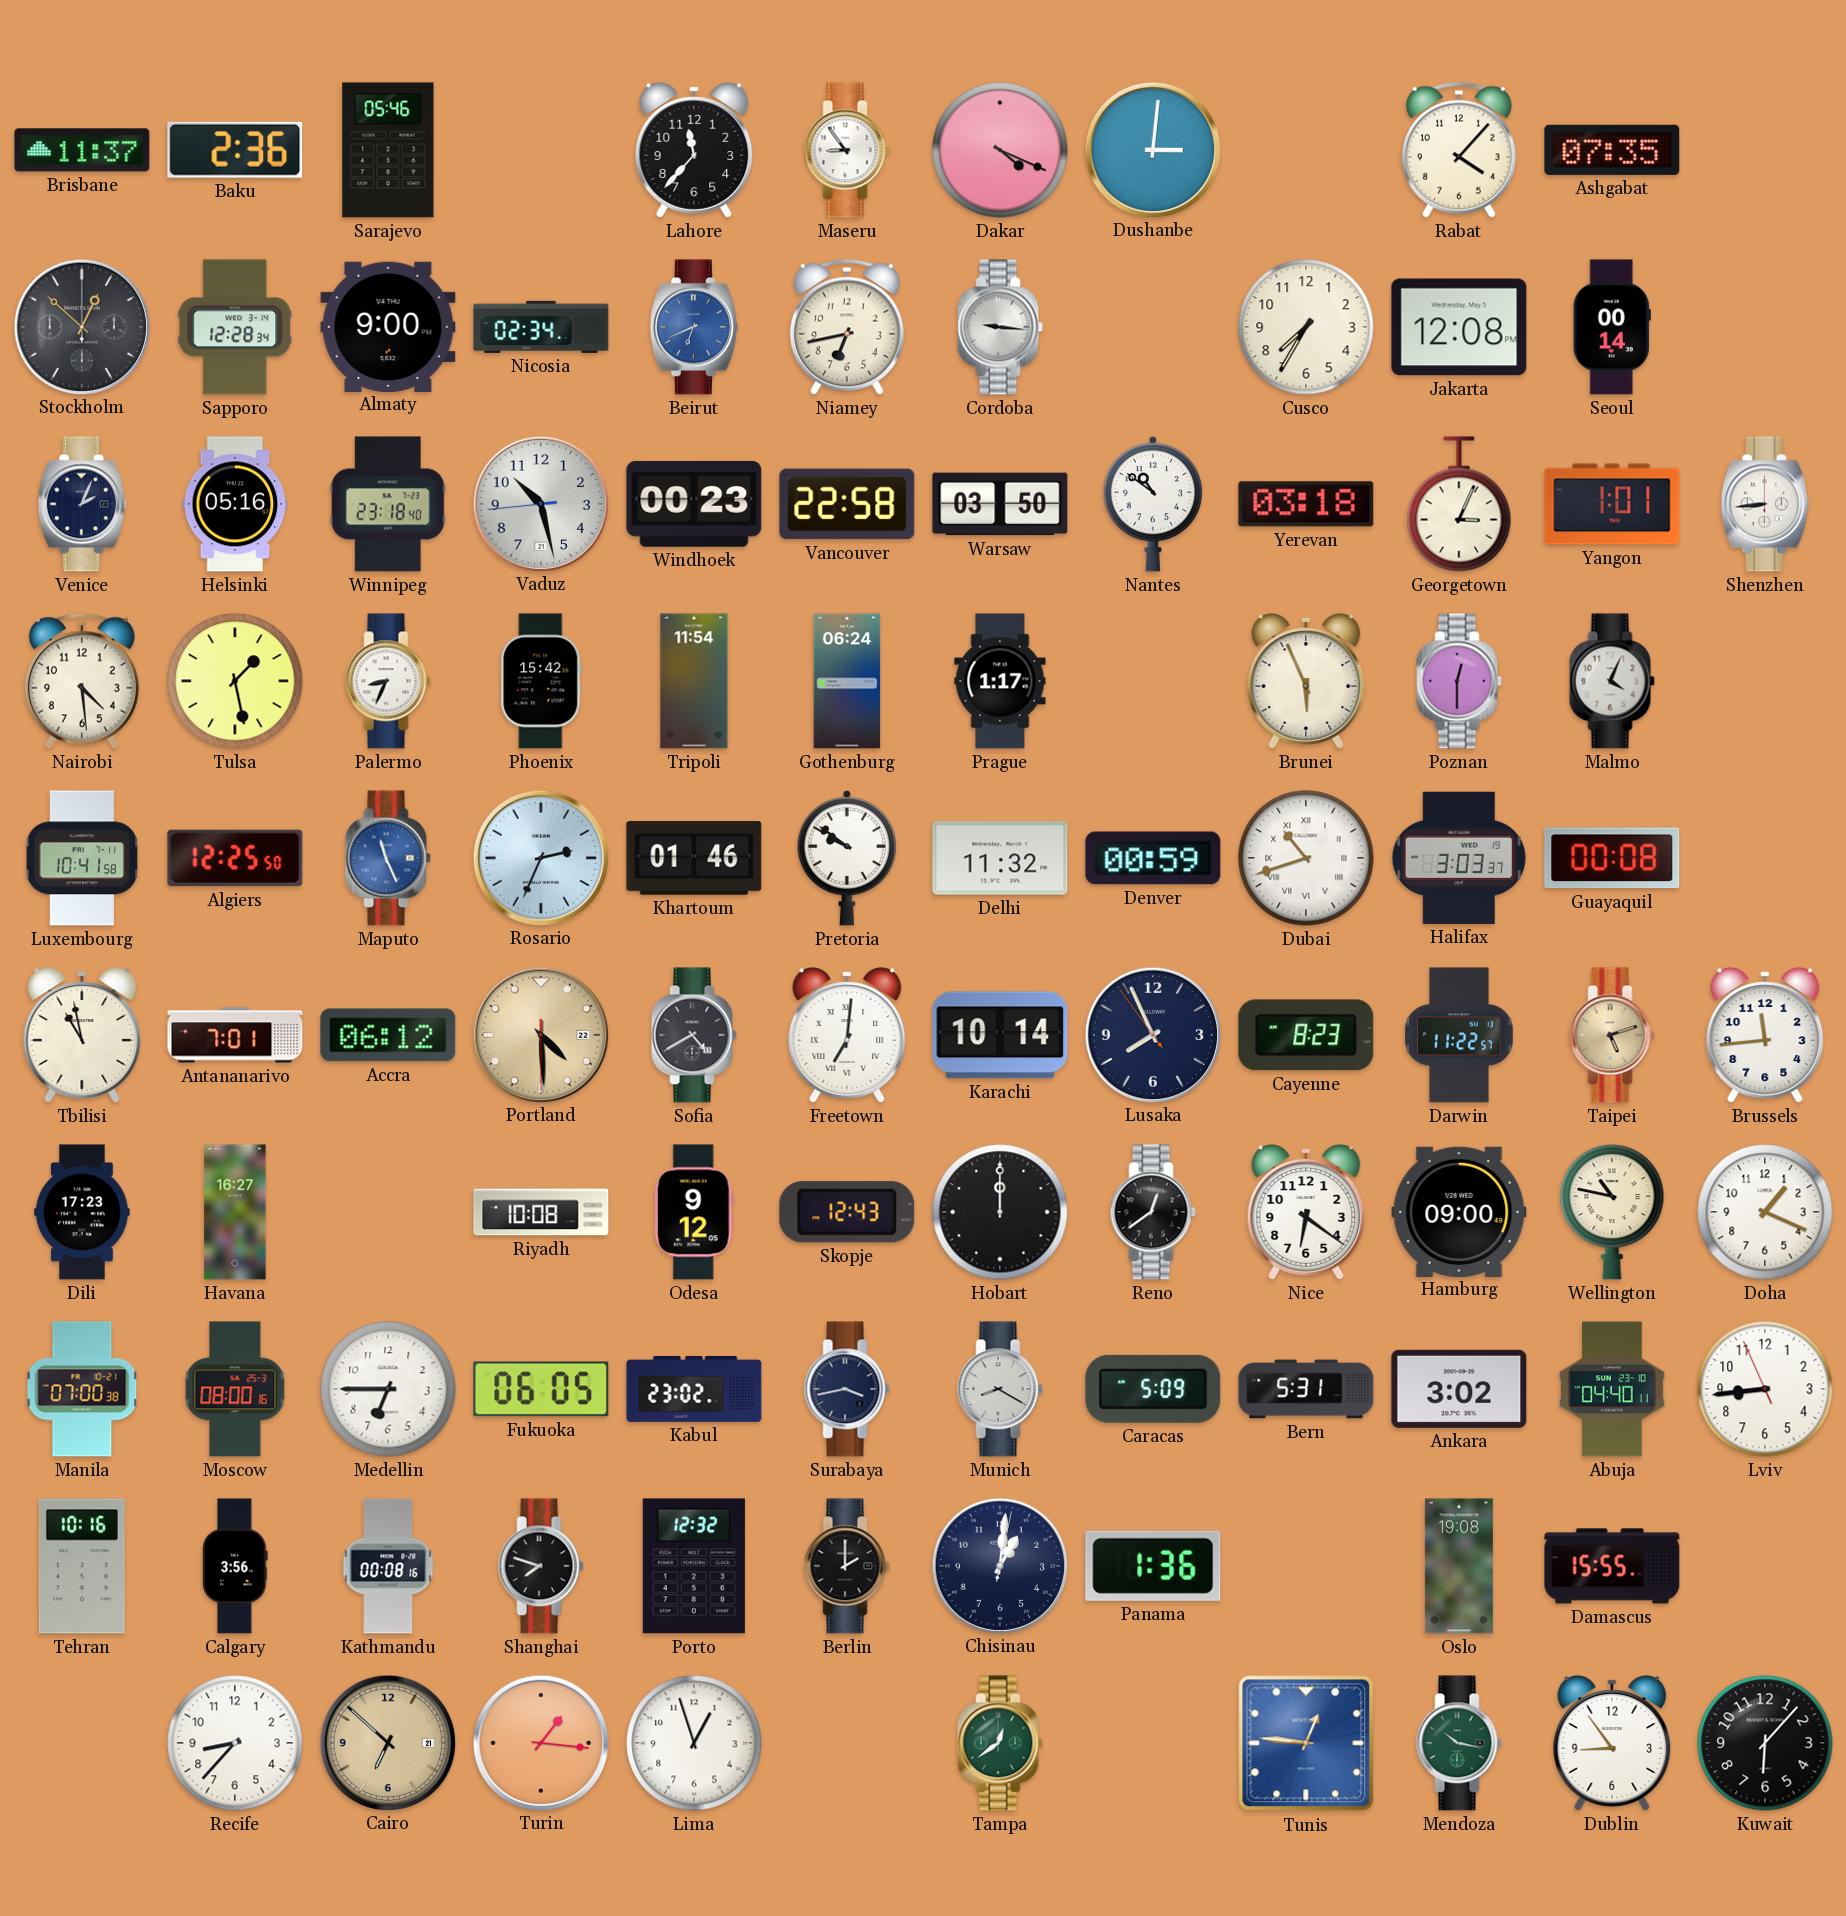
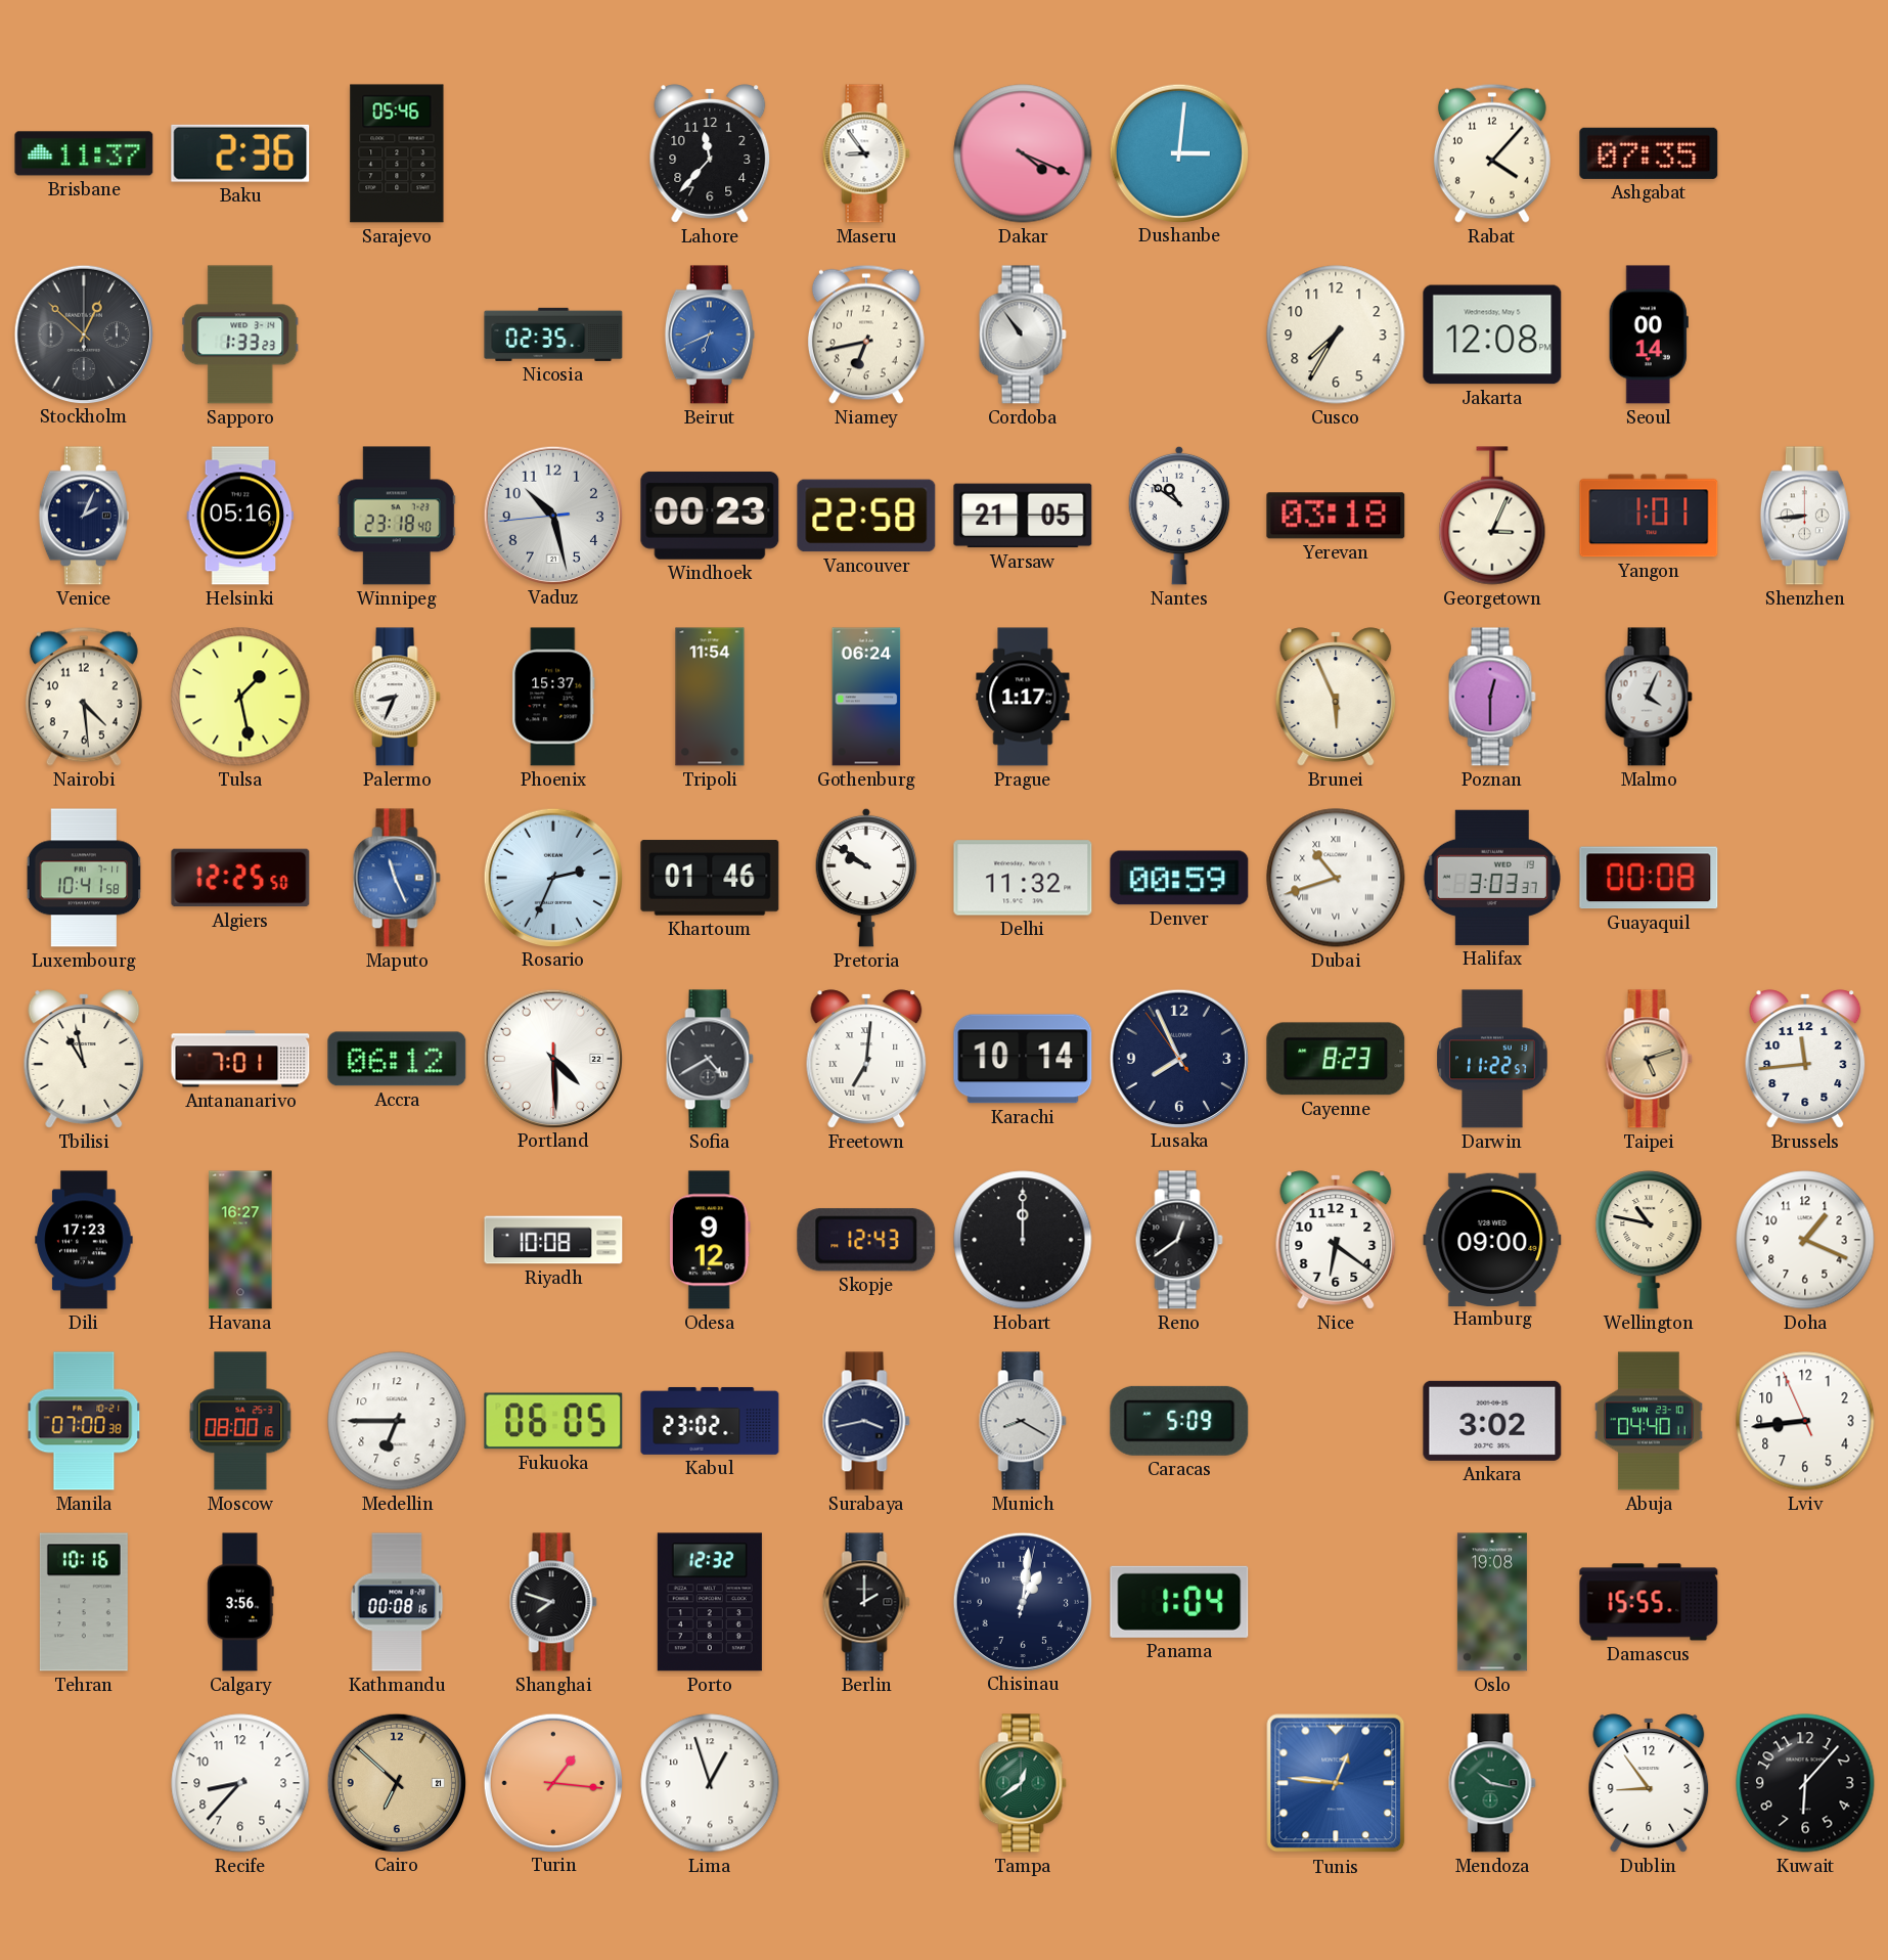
Sapporo: 12:28 -> 1:33
Almaty: 9:00 -> none
Nicosia: 02:34 -> 02:35
Cordoba: 9:16 -> 10:54
Warsaw: 03:50 -> 21:05
Phoenix: 15:42 -> 15:37
Portland dial: champagne -> white
Bern: 5:31 -> none
Panama: 1:36 -> 1:04
